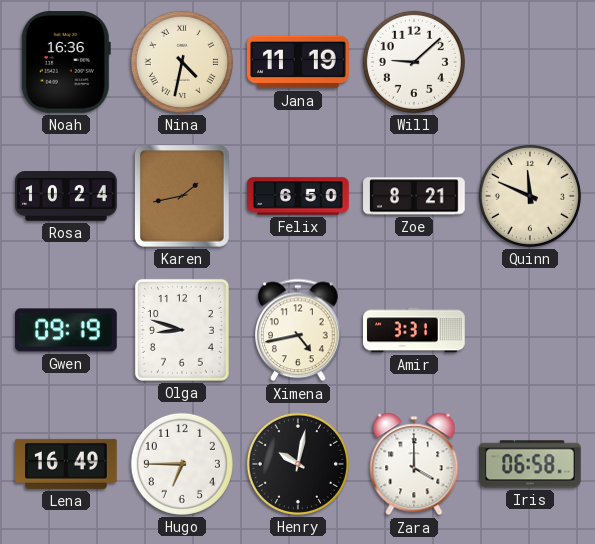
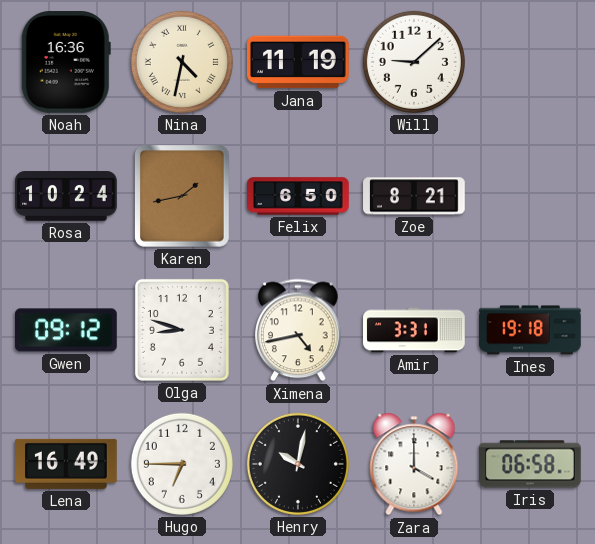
Quinn: 11:49 -> none
Gwen: 09:19 -> 09:12
Ines: none -> 19:18
